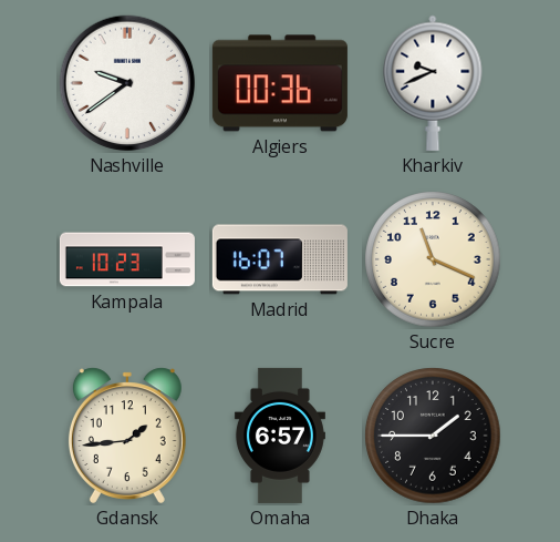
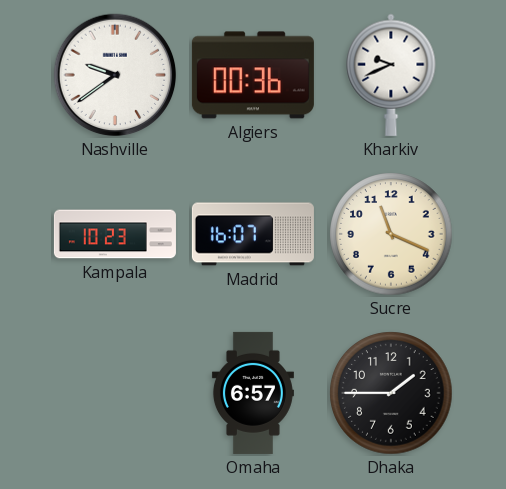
Gdansk: 1:44 -> none
